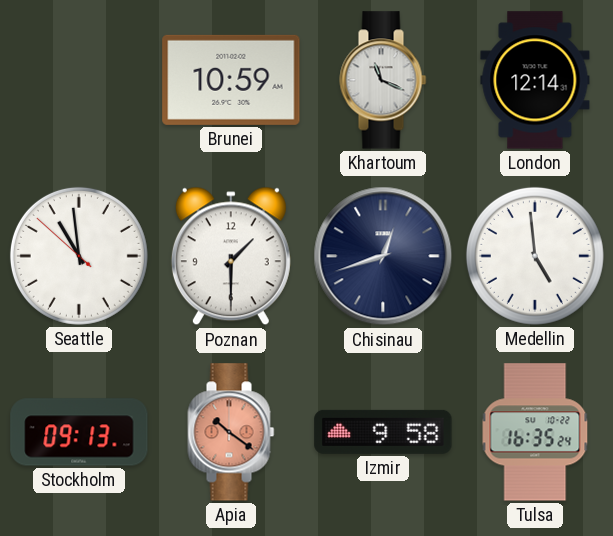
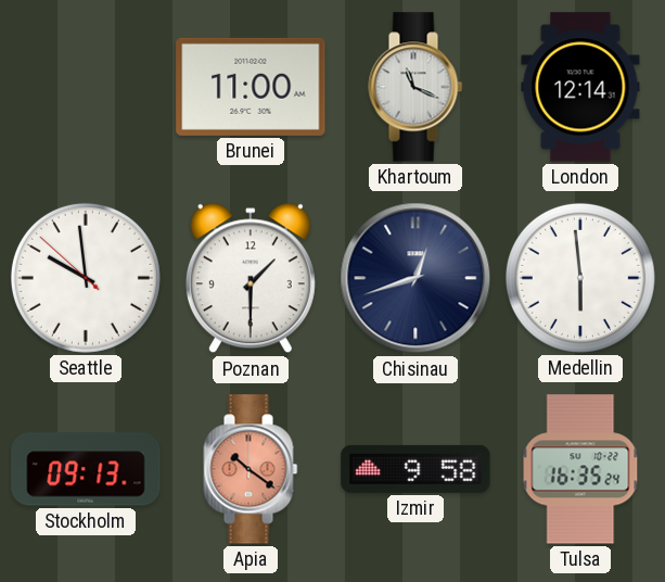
Brunei: 10:59 -> 11:00
Seattle: 10:58 -> 9:58
Medellin: 4:59 -> 5:59
